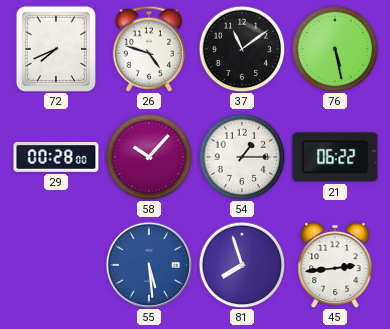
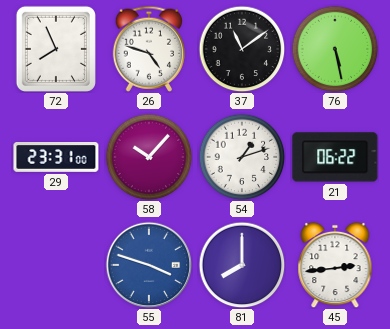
72: 7:41 -> 7:56
29: 00:28 -> 23:31
54: 1:15 -> 1:12
55: 5:29 -> 3:48
81: 7:57 -> 8:00
